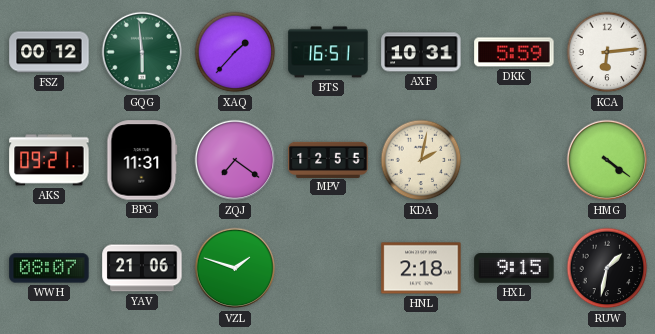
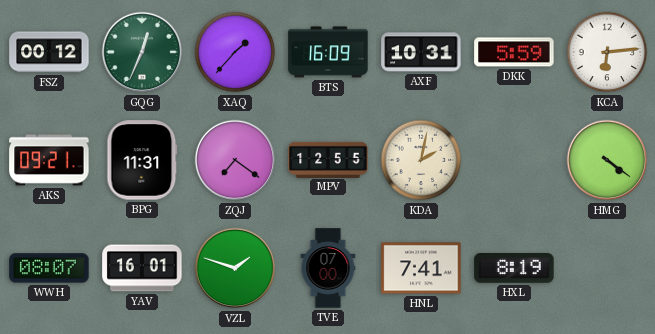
GQG: 5:59 -> 12:34
BTS: 16:51 -> 16:09
YAV: 21:06 -> 16:01
TVE: none -> 07:00
HNL: 2:18 -> 7:41
HXL: 9:15 -> 8:19
RUW: 1:32 -> none
